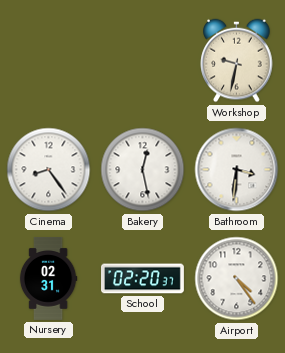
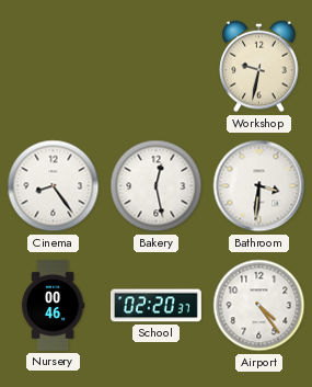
Nursery: 02:31 -> 00:46
